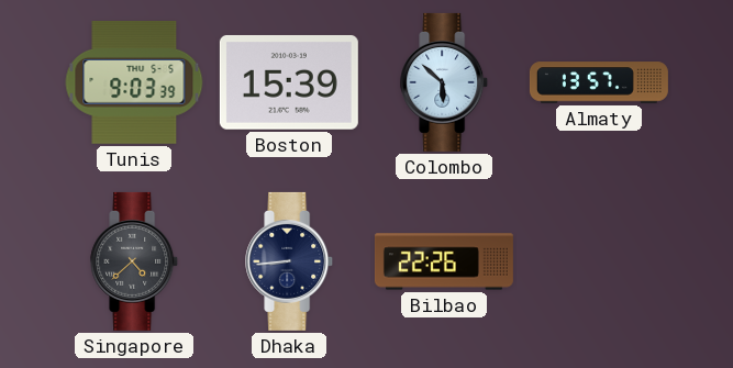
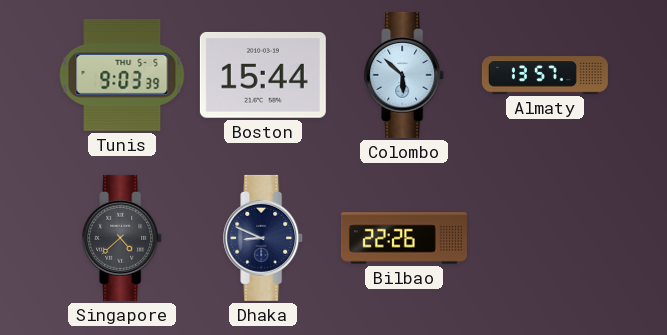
Boston: 15:39 -> 15:44
Dhaka: 8:44 -> 8:49
